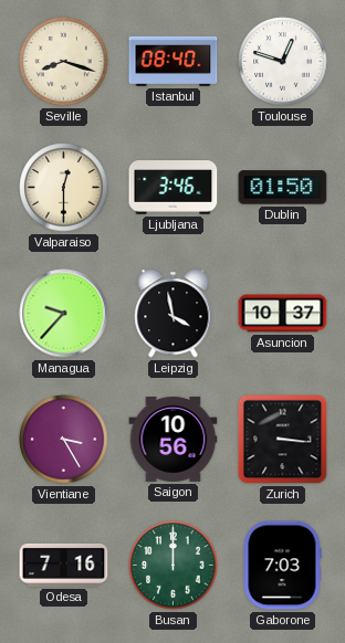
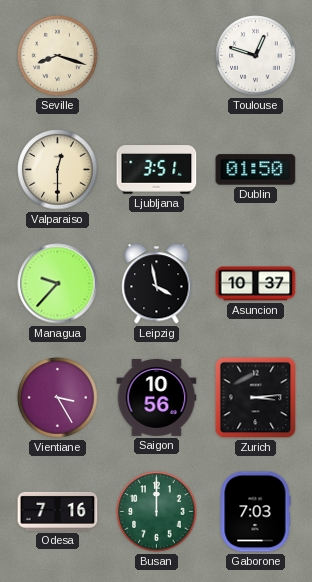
Istanbul: 08:40 -> none
Ljubljana: 3:46 -> 3:51
Zurich: 3:16 -> 3:14
